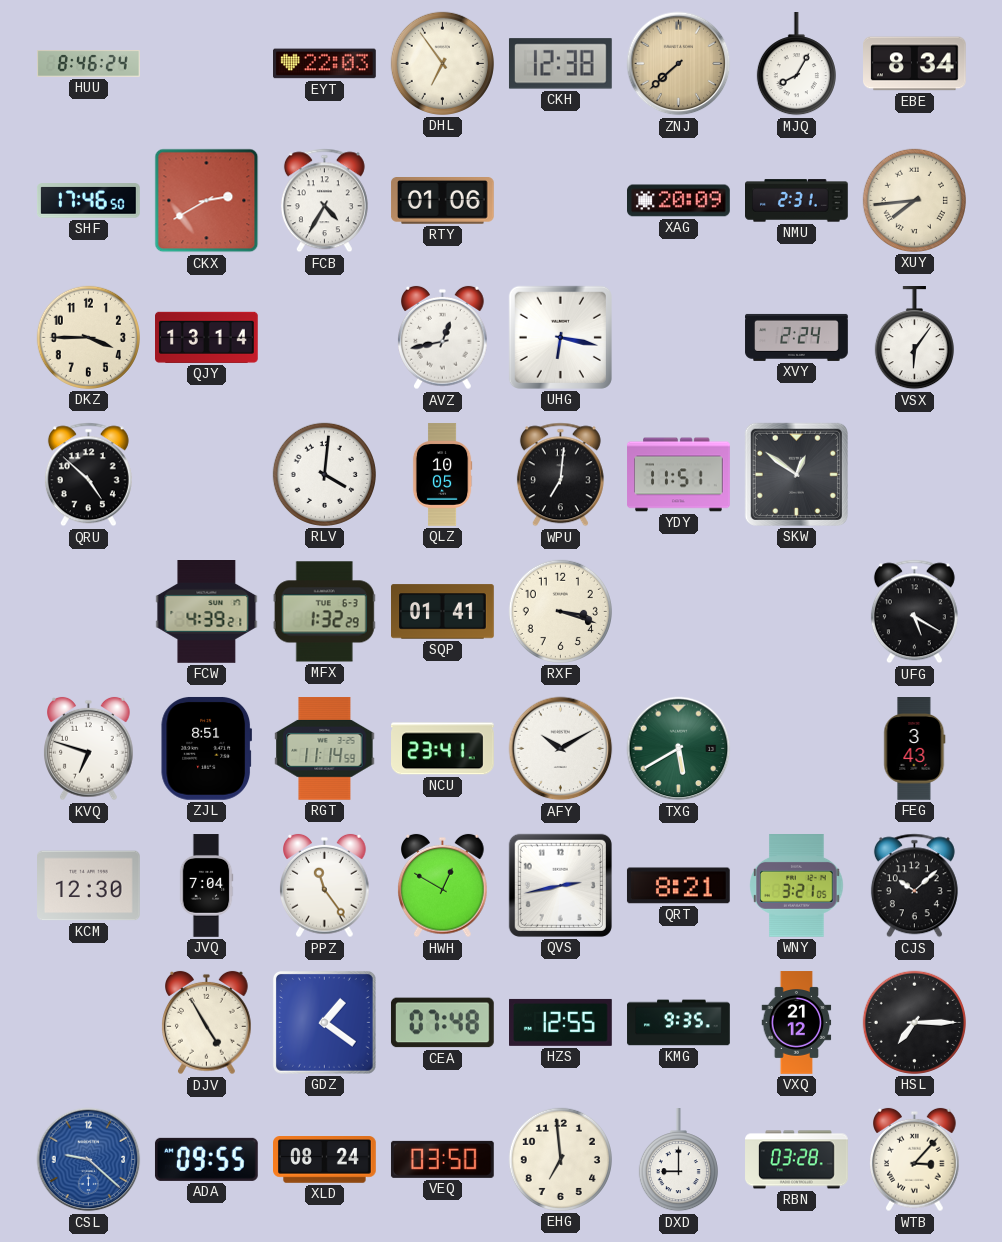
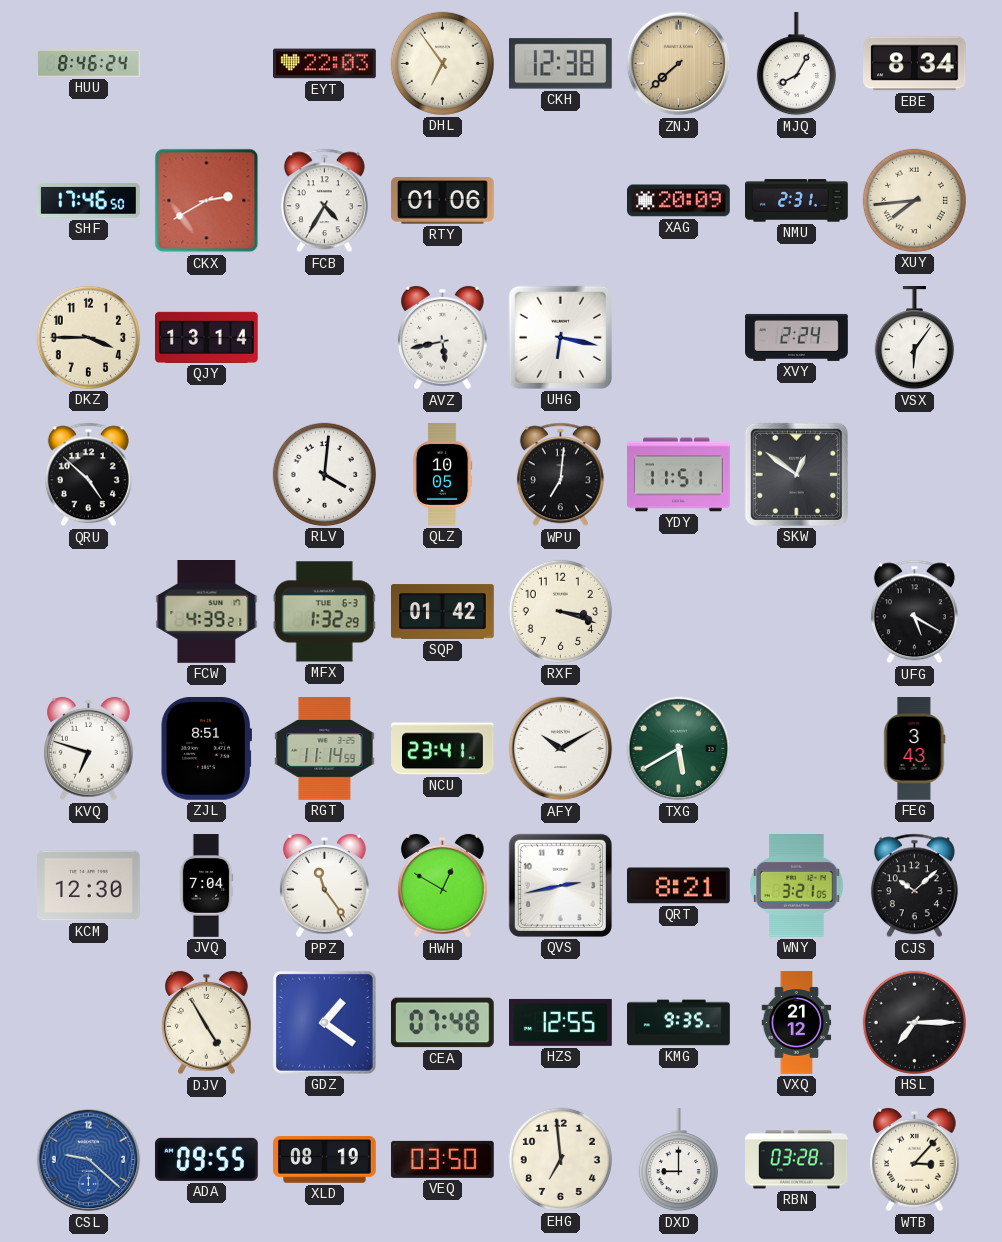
AVZ: 12:43 -> 5:43
SQP: 01:41 -> 01:42
XLD: 08:24 -> 08:19
